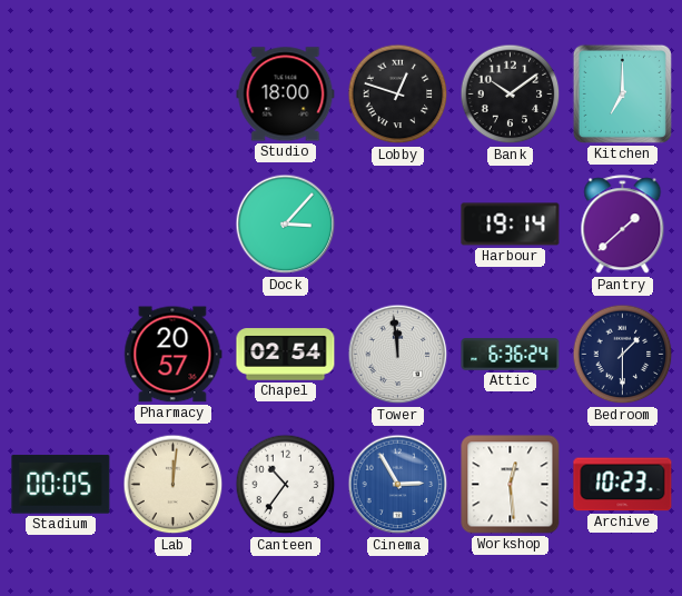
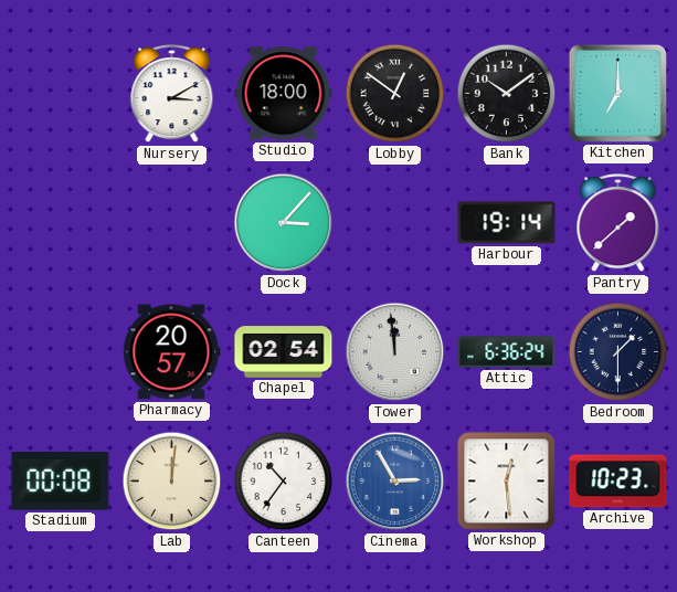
Nursery: none -> 3:10
Lobby: 12:48 -> 12:51
Stadium: 00:05 -> 00:08
